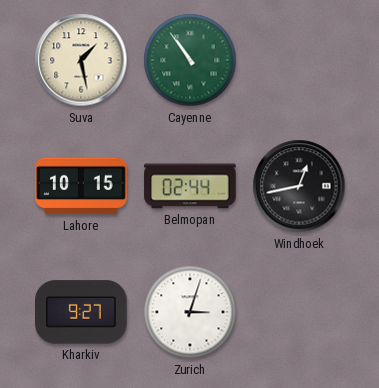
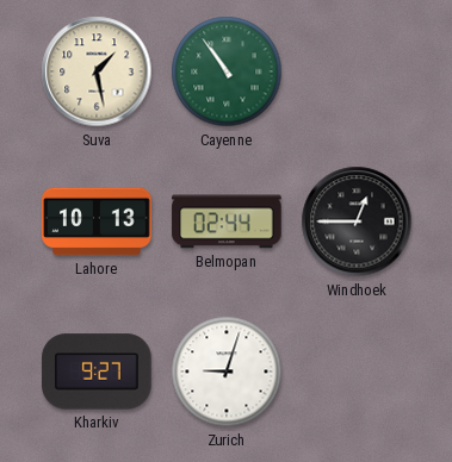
Lahore: 10:15 -> 10:13
Windhoek: 12:43 -> 12:45
Zurich: 3:03 -> 9:03
